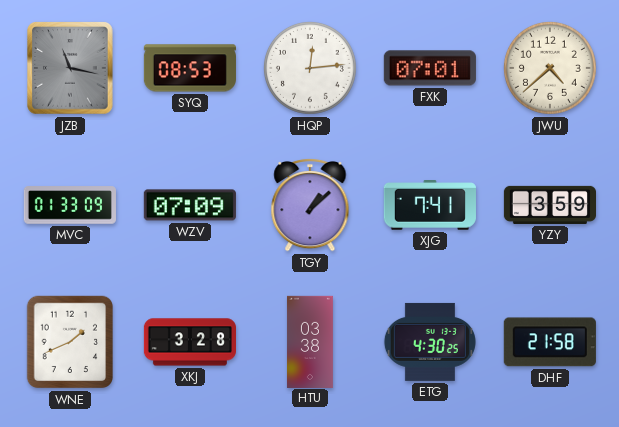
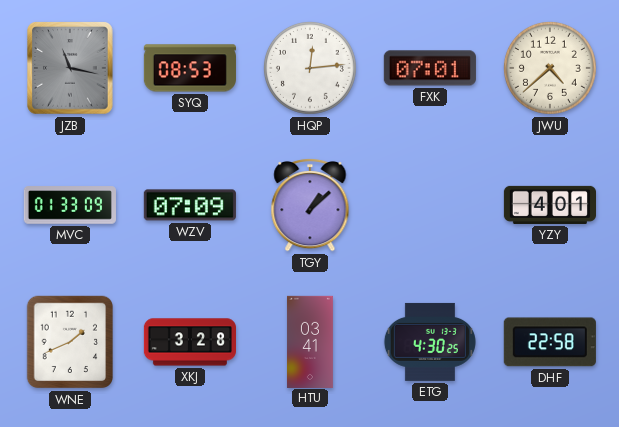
XJG: 7:41 -> none
YZY: 3:59 -> 4:01
HTU: 03:38 -> 03:41
DHF: 21:58 -> 22:58
